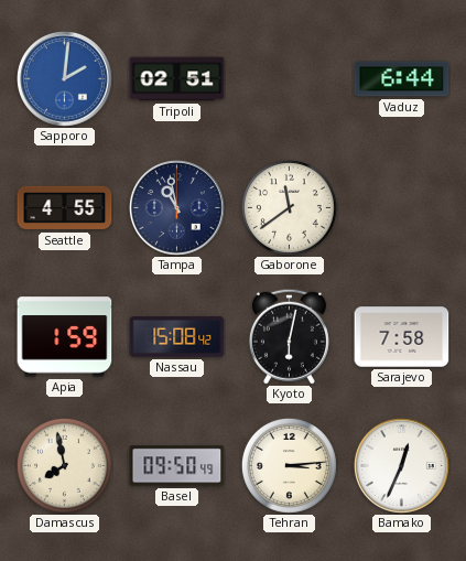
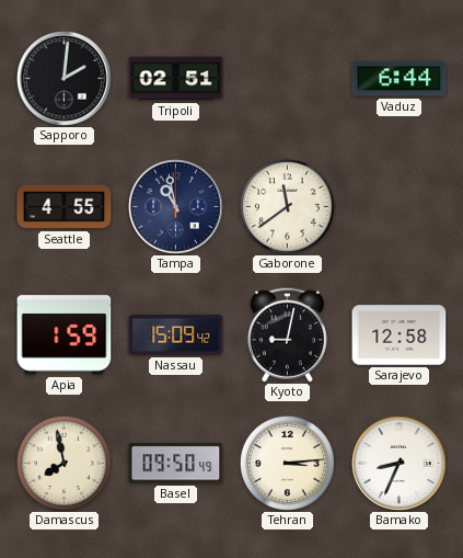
Sapporo dial: blue -> black
Nassau: 15:08 -> 15:09
Kyoto: 6:02 -> 9:02
Sarajevo: 7:58 -> 12:58
Bamako: 12:34 -> 8:34
